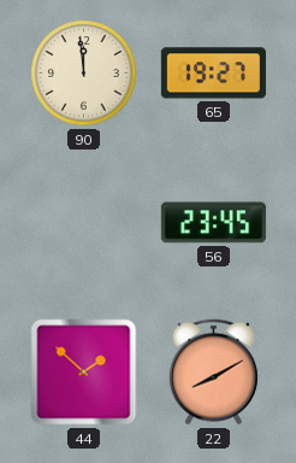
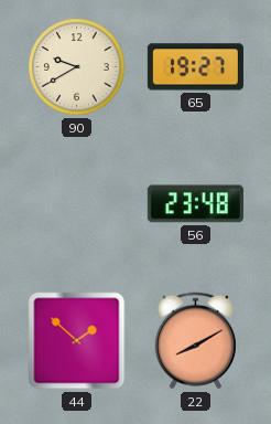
90: 11:59 -> 9:40
56: 23:45 -> 23:48
